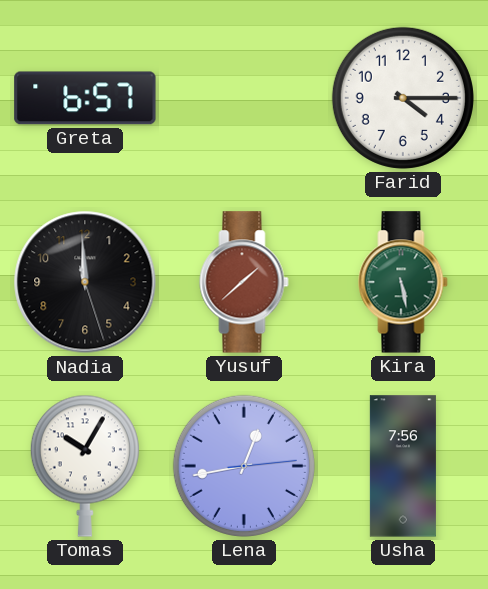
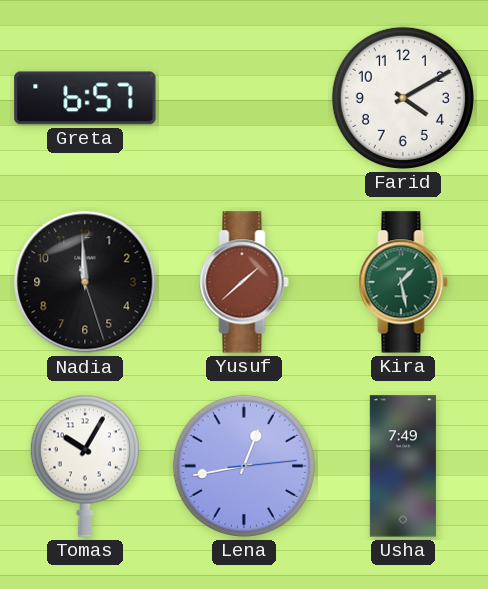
Farid: 4:15 -> 4:10
Kira: 5:28 -> 1:28
Usha: 7:56 -> 7:49
